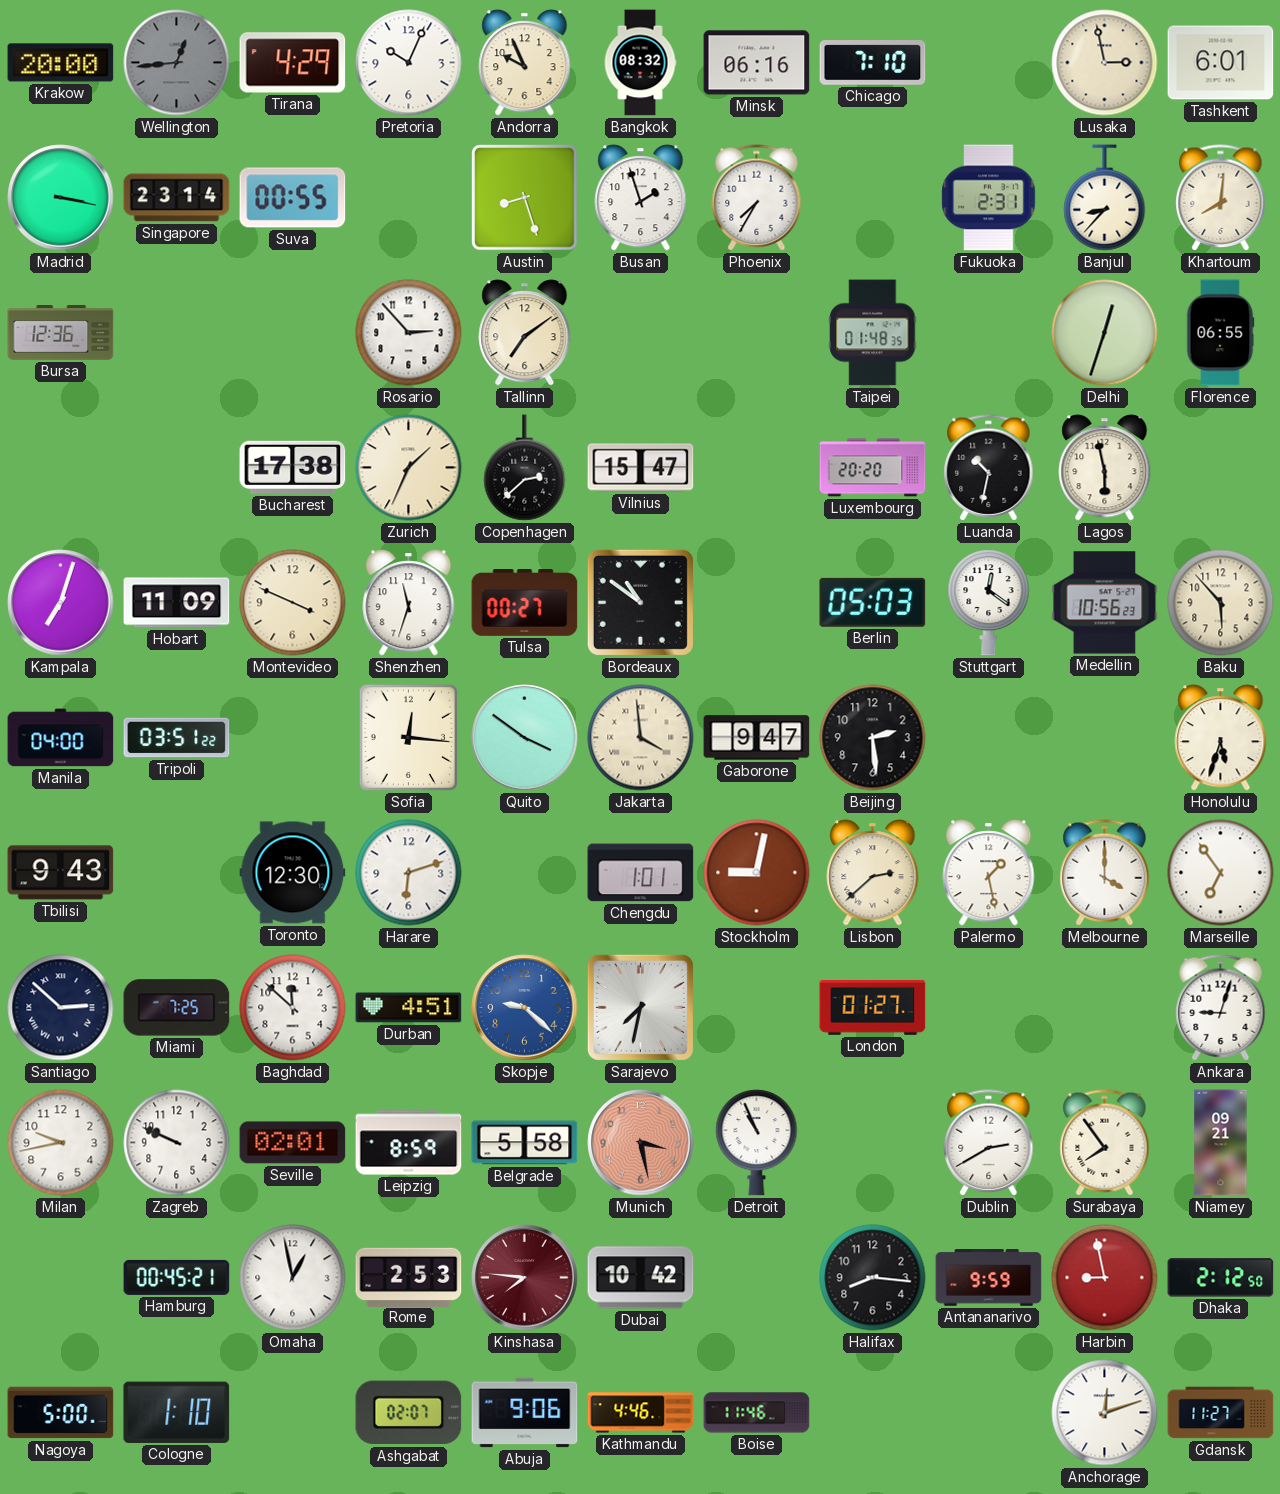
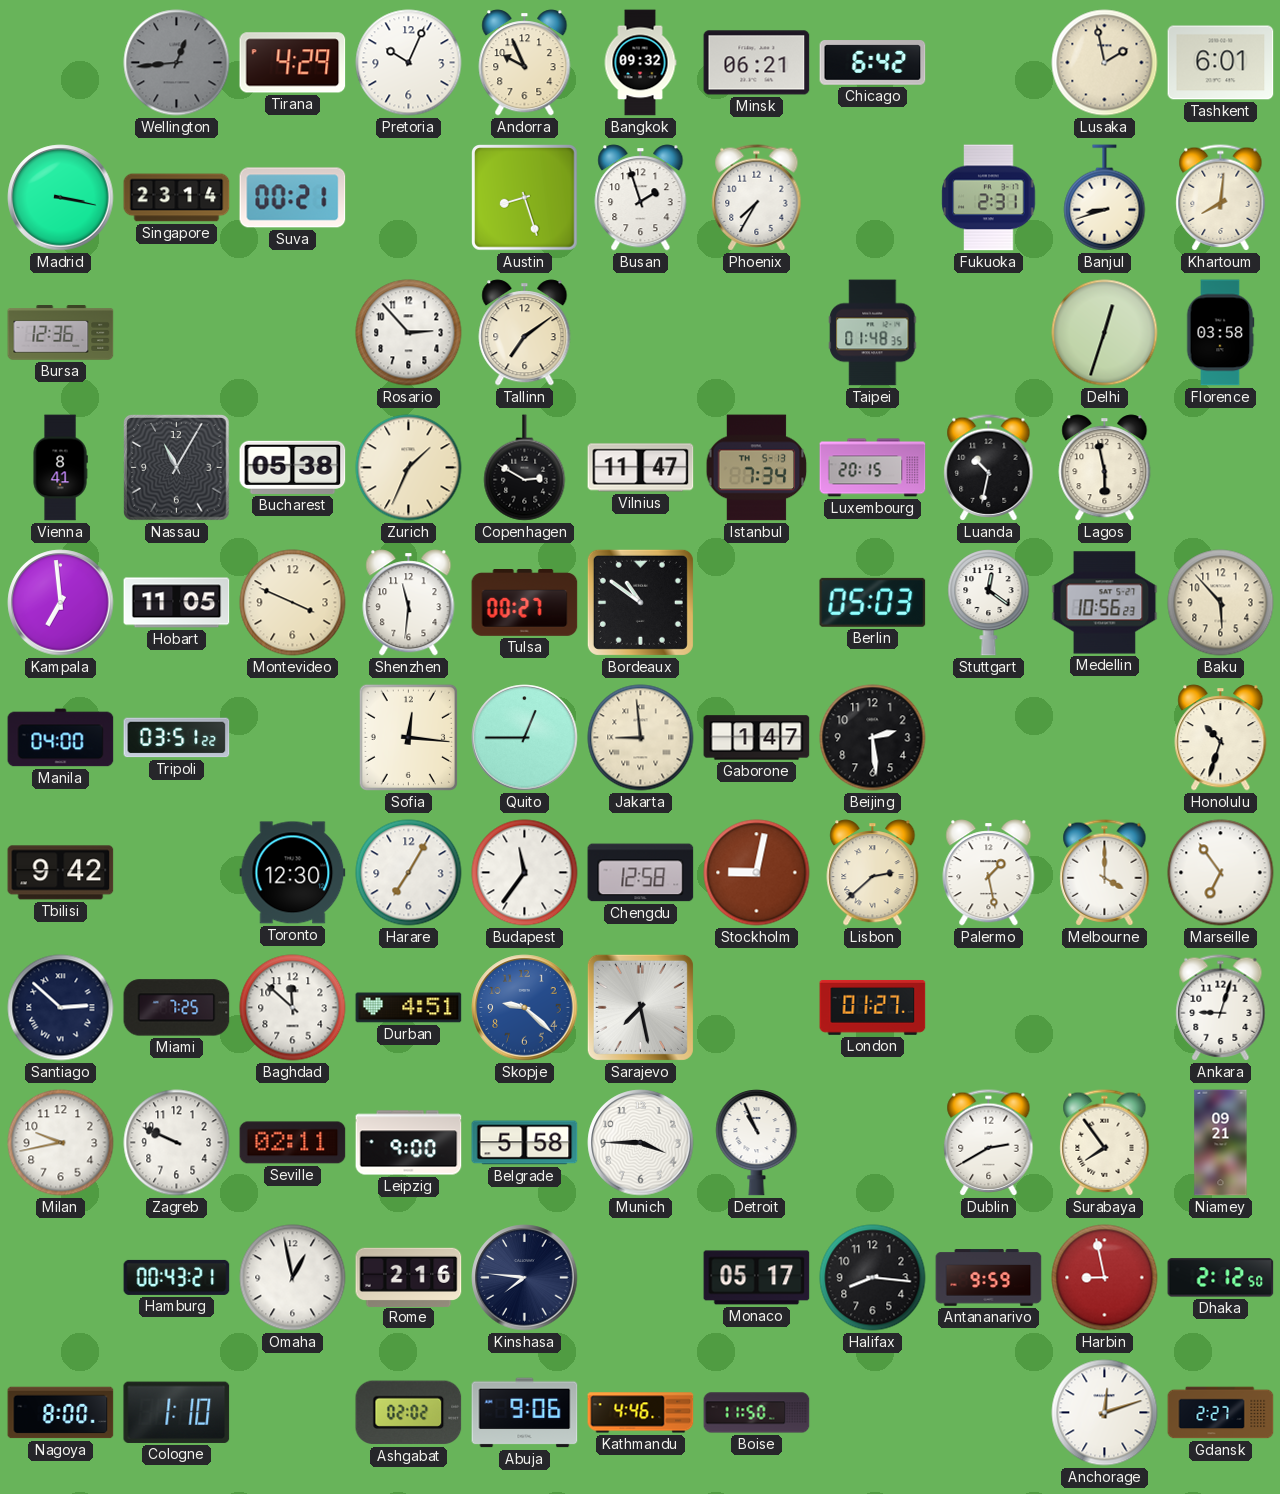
Krakow: 20:00 -> none
Bangkok: 08:32 -> 09:32
Minsk: 06:16 -> 06:21
Chicago: 7:10 -> 6:42
Lusaka: 2:58 -> 1:58
Suva: 00:55 -> 00:21
Banjul: 8:37 -> 8:42
Florence: 06:55 -> 03:58
Vienna: none -> 8:41
Nassau: none -> 11:05
Bucharest: 17:38 -> 05:38
Copenhagen: 2:38 -> 2:50
Vilnius: 15:47 -> 11:47
Istanbul: none -> 7:34
Luxembourg: 20:20 -> 20:15
Kampala: 7:03 -> 6:59
Hobart: 11:09 -> 11:05
Shenzhen: 11:33 -> 11:31
Quito: 3:51 -> 12:45
Jakarta: 3:59 -> 8:59
Gaborone: 9:47 -> 1:47
Honolulu: 5:33 -> 10:33
Tbilisi: 9:43 -> 9:42
Harare: 6:12 -> 7:05
Budapest: none -> 11:36
Chengdu: 1:01 -> 12:58
Sarajevo: 7:32 -> 7:28
Seville: 02:01 -> 02:11
Leipzig: 8:59 -> 9:00
Munich: 3:28 -> 3:45
Munich dial: salmon -> white
Hamburg: 00:45 -> 00:43
Rome: 2:53 -> 2:16
Kinshasa dial: burgundy -> navy
Dubai: 10:42 -> none
Monaco: none -> 05:17
Nagoya: 5:00 -> 8:00
Ashgabat: 02:07 -> 02:02
Boise: 11:46 -> 11:50
Gdansk: 11:27 -> 2:27
